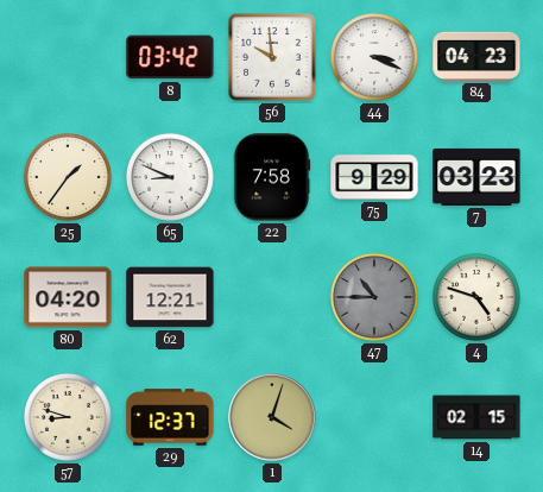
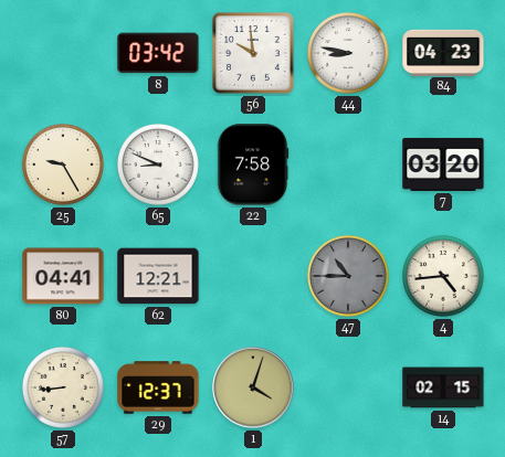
44: 3:19 -> 8:47
25: 1:36 -> 9:25
75: 9:29 -> none
7: 03:23 -> 03:20
80: 04:20 -> 04:41
4: 4:48 -> 4:44
57: 8:48 -> 8:44
